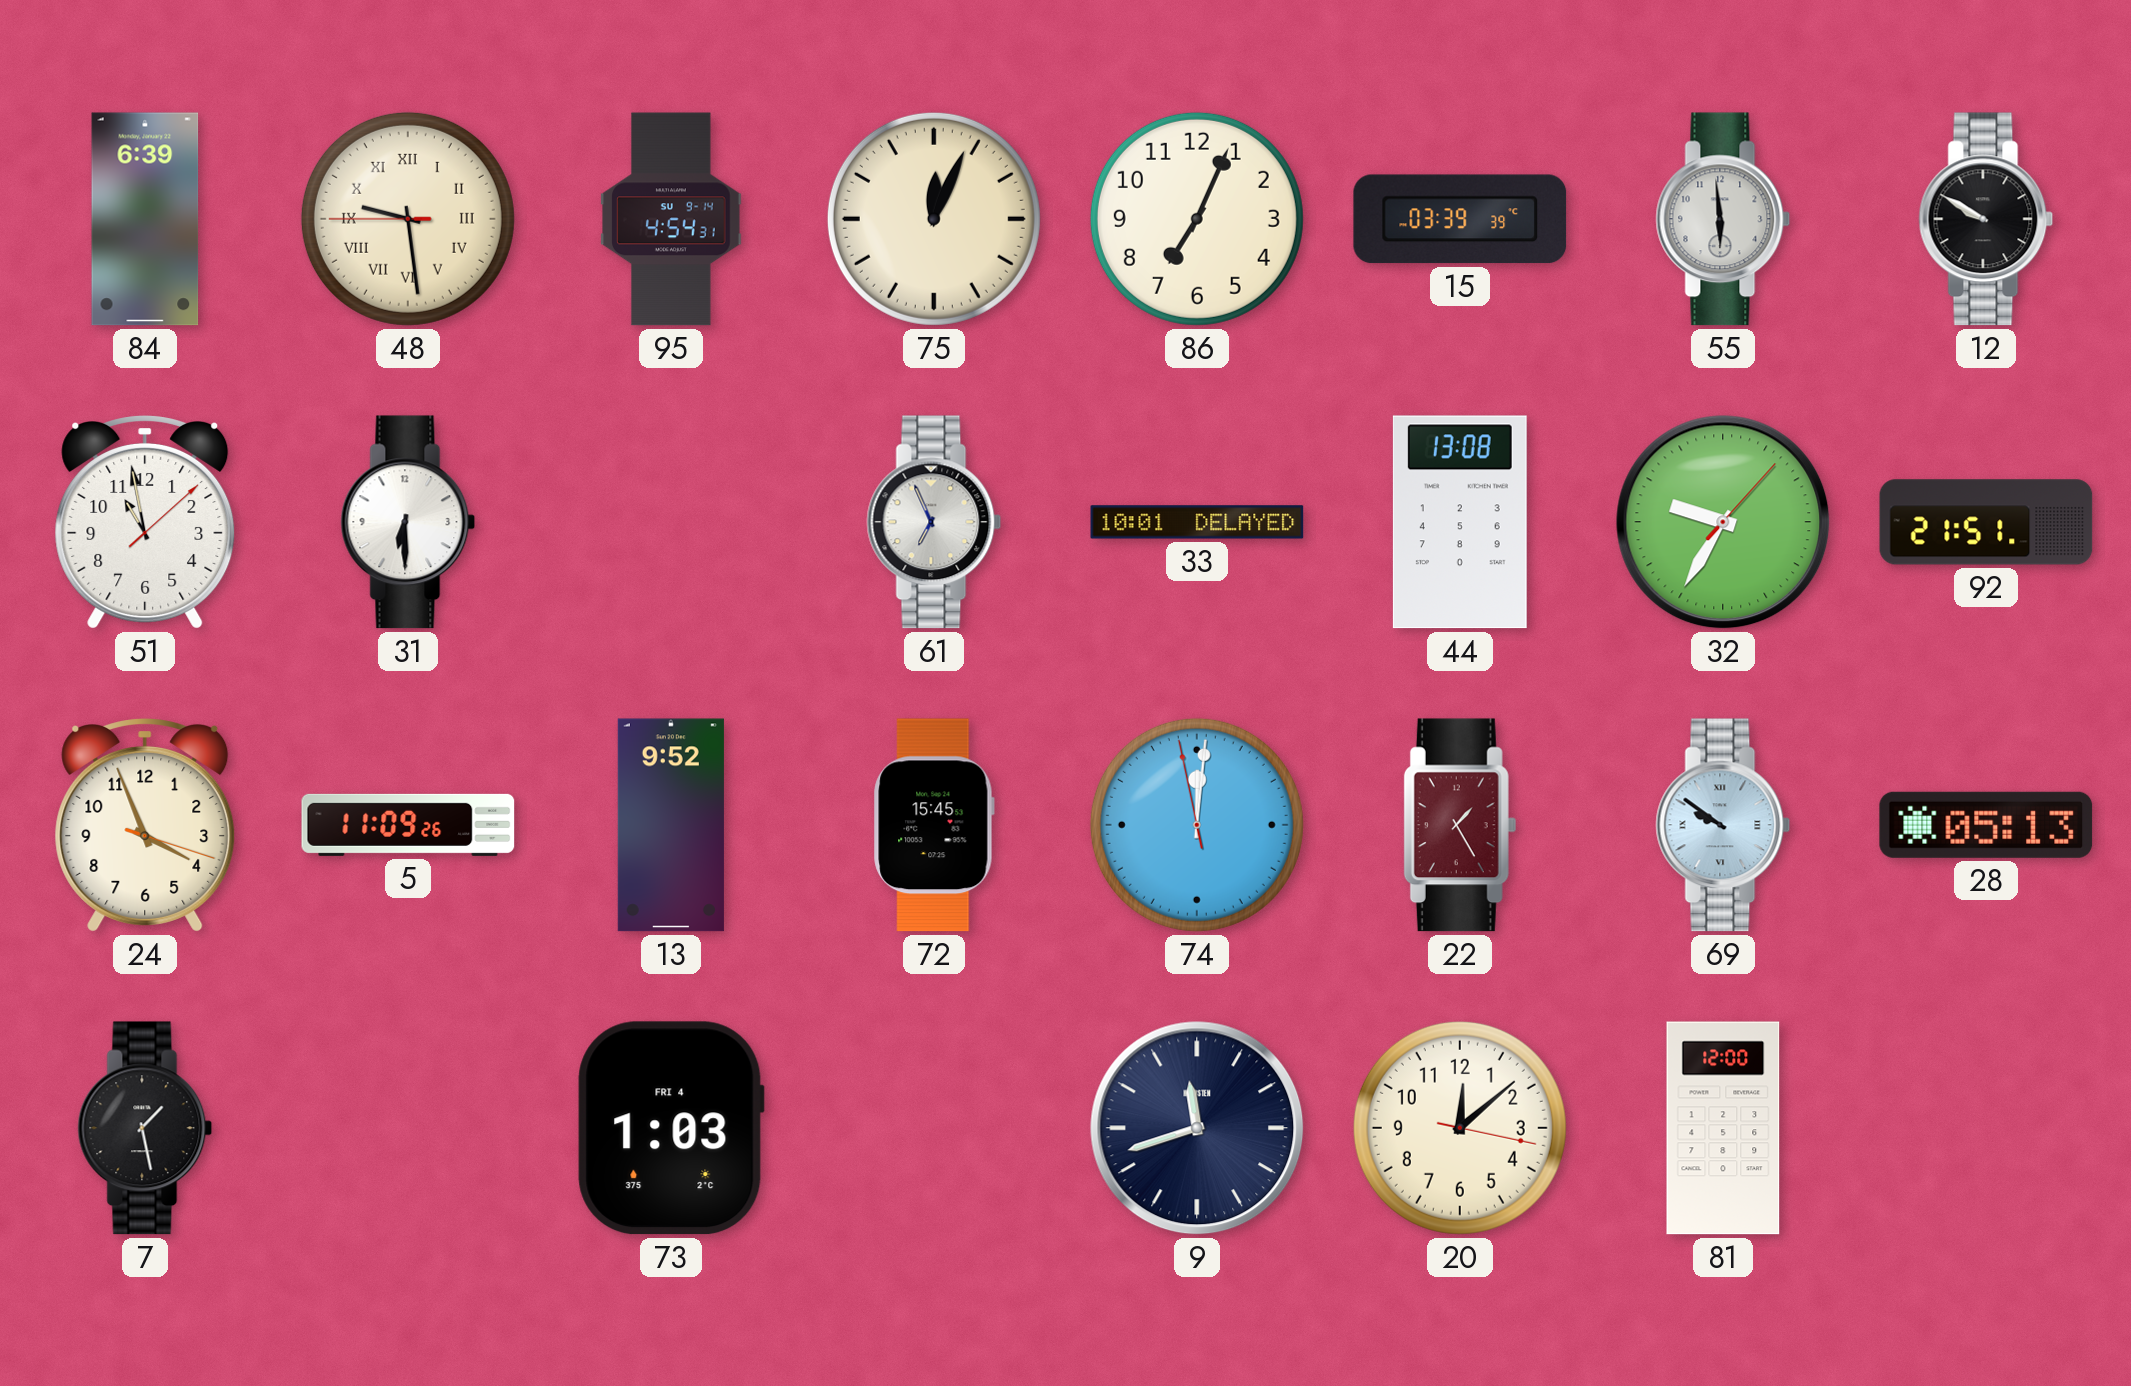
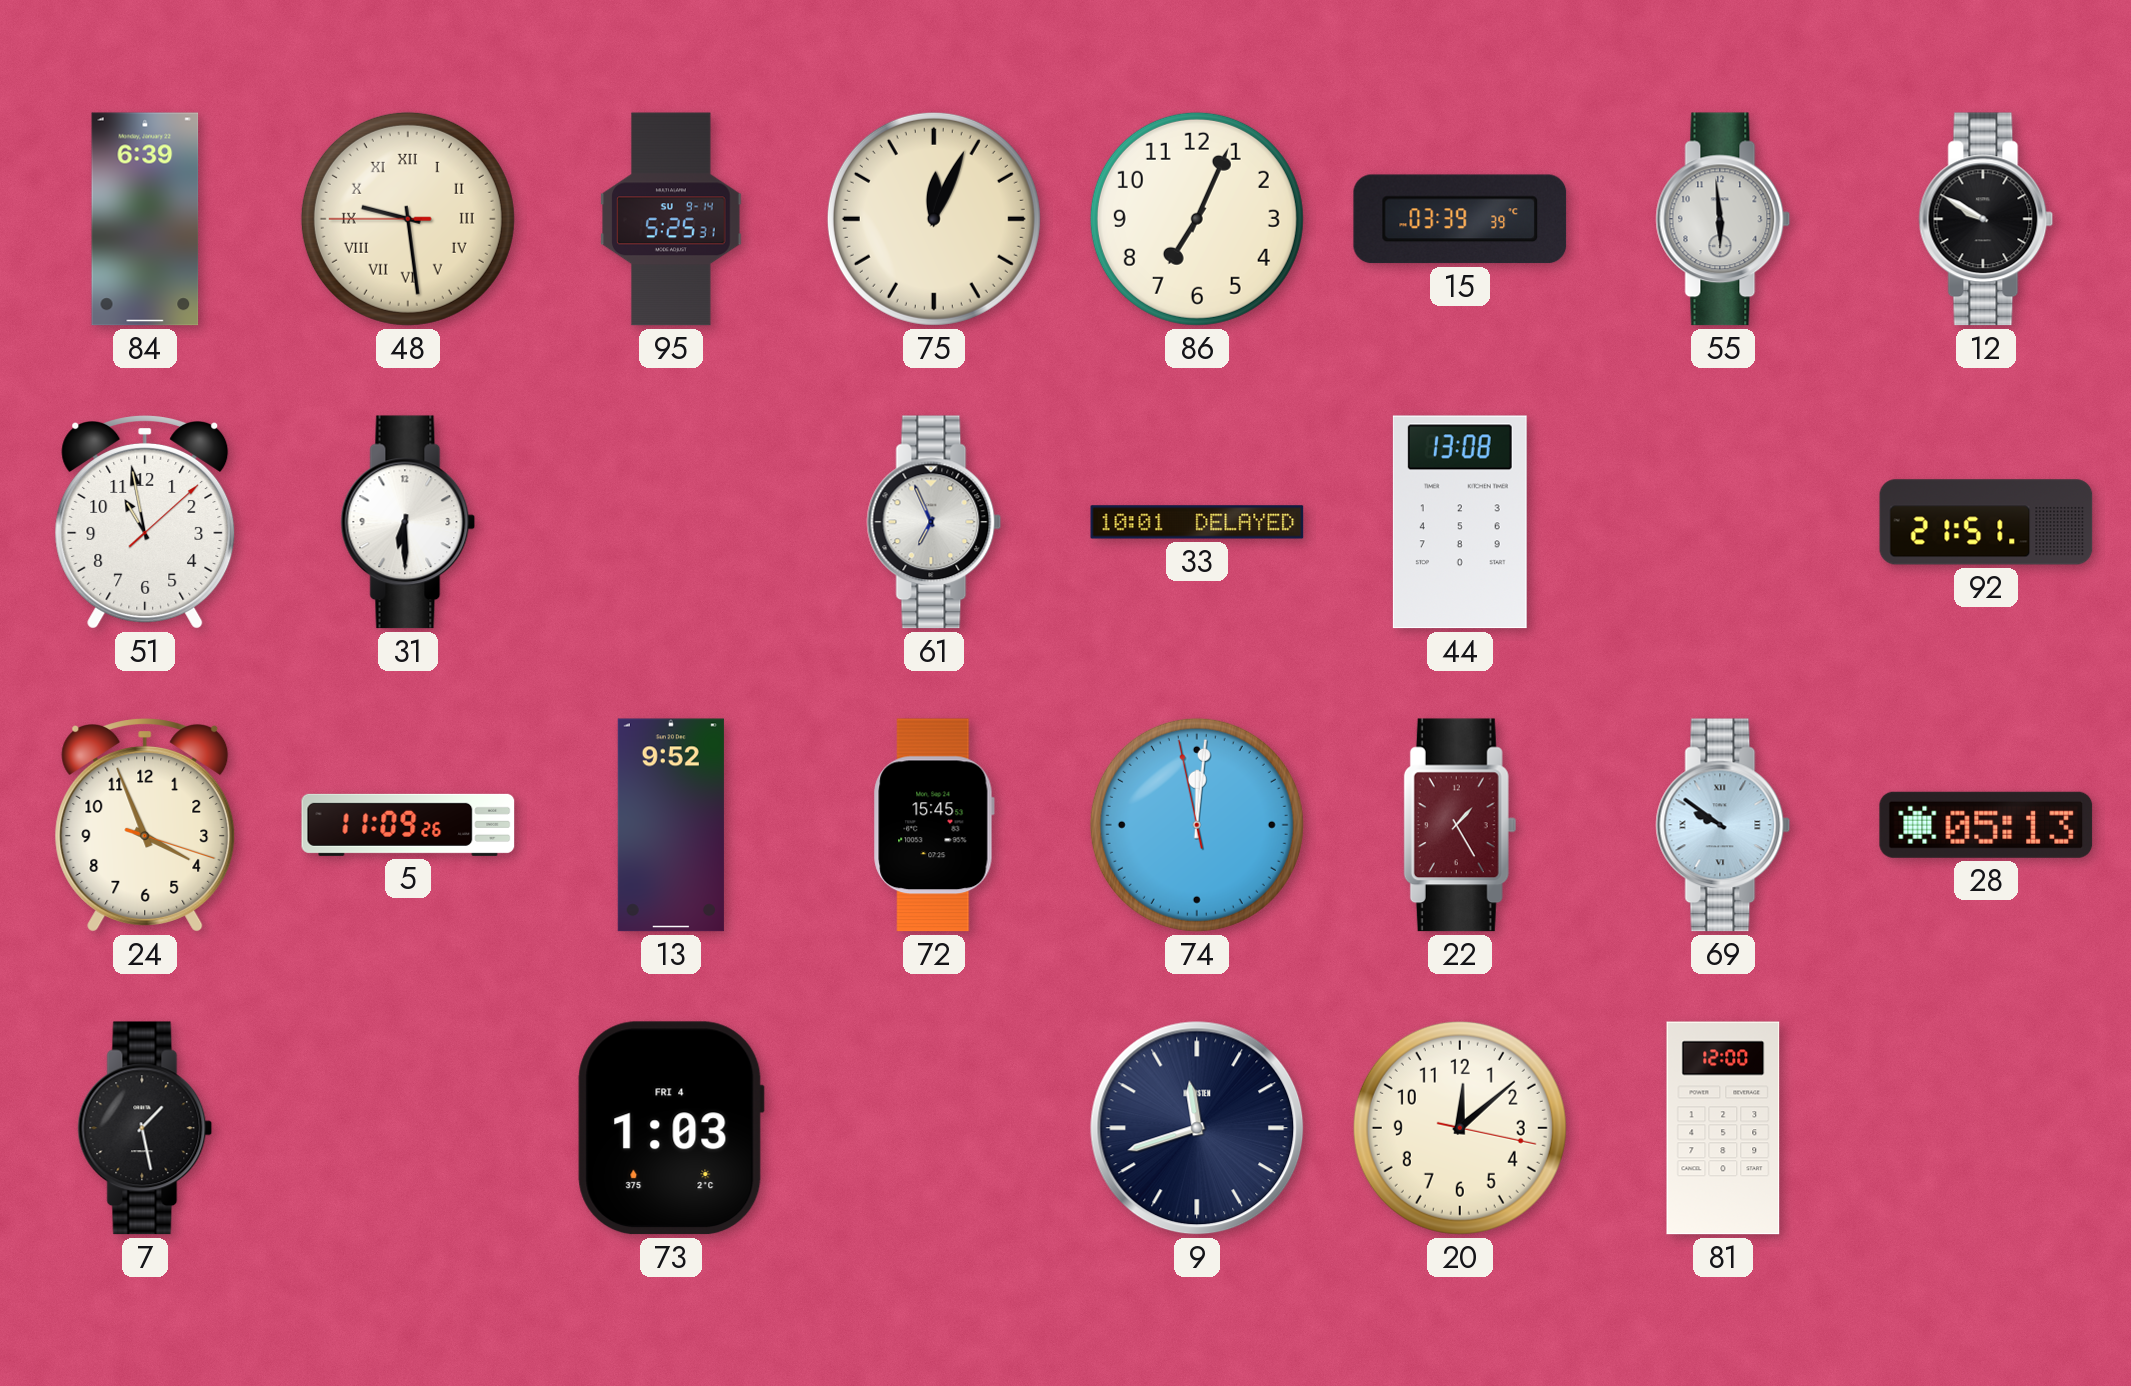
95: 4:54 -> 5:25
32: 9:35 -> none
